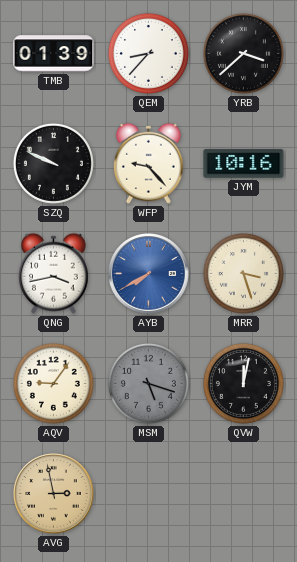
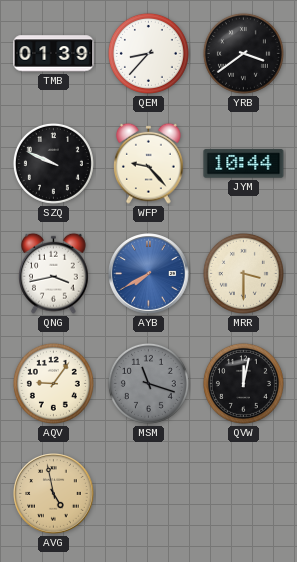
YRB: 3:38 -> 3:39
JYM: 10:16 -> 10:44
MRR: 3:27 -> 3:30
MSM: 5:18 -> 11:18
AVG: 2:58 -> 4:58
